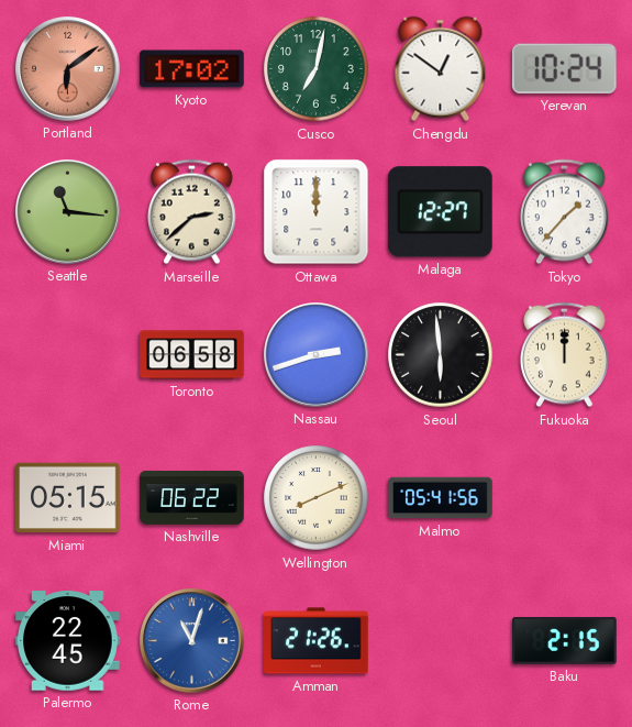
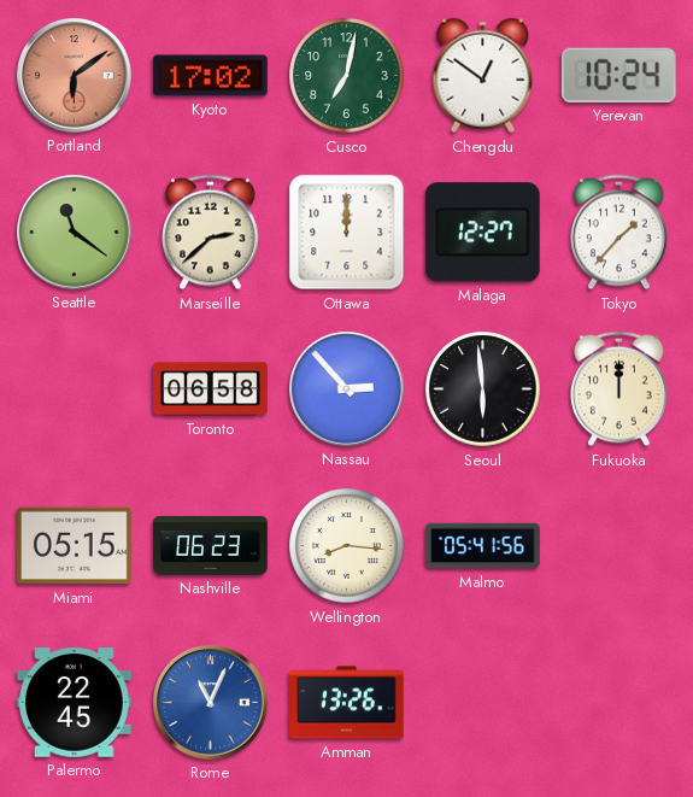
Seattle: 11:16 -> 11:21
Nassau: 2:42 -> 2:53
Nashville: 06:22 -> 06:23
Wellington: 8:11 -> 8:16
Rome: 11:03 -> 11:04
Amman: 21:26 -> 13:26
Baku: 2:15 -> none
